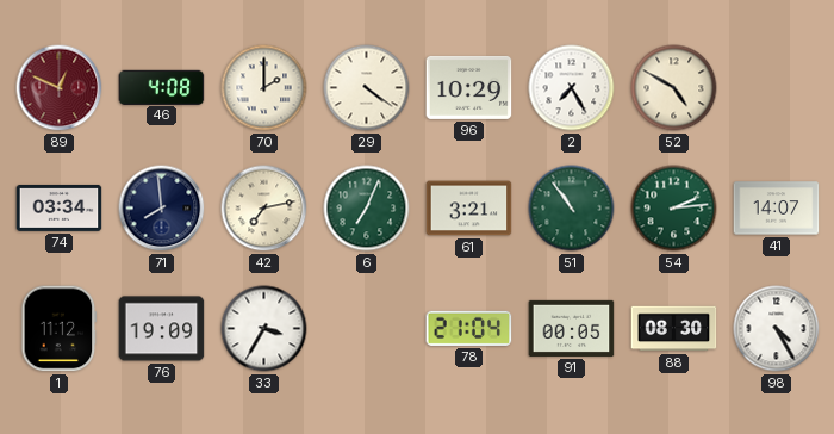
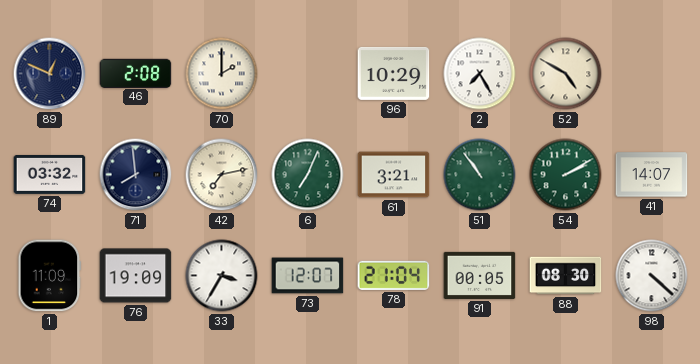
89 dial: burgundy -> navy
46: 4:08 -> 2:08
29: 4:21 -> none
74: 03:34 -> 03:32
54: 2:14 -> 2:10
1: 11:12 -> 11:09
73: none -> 12:07
98: 4:25 -> 4:22
